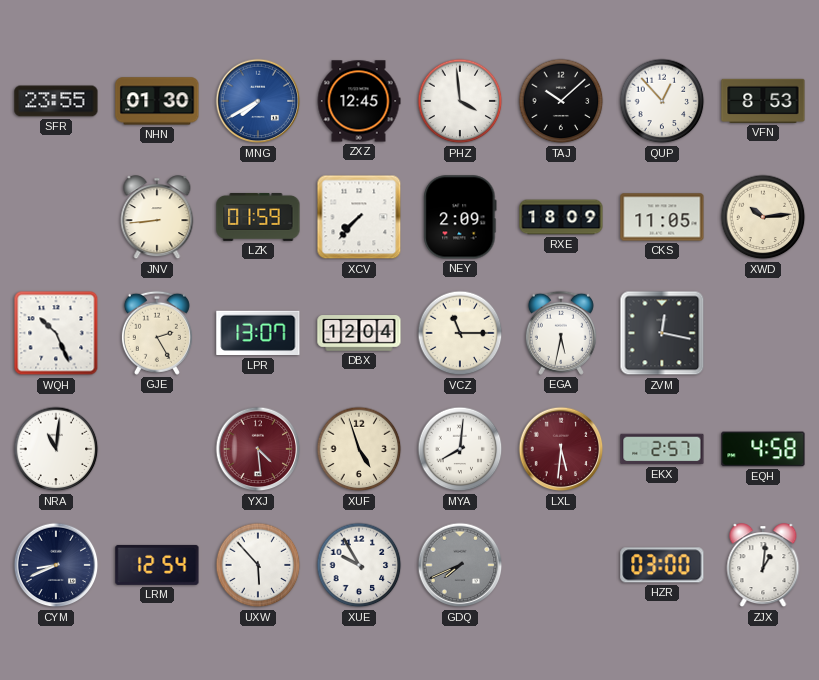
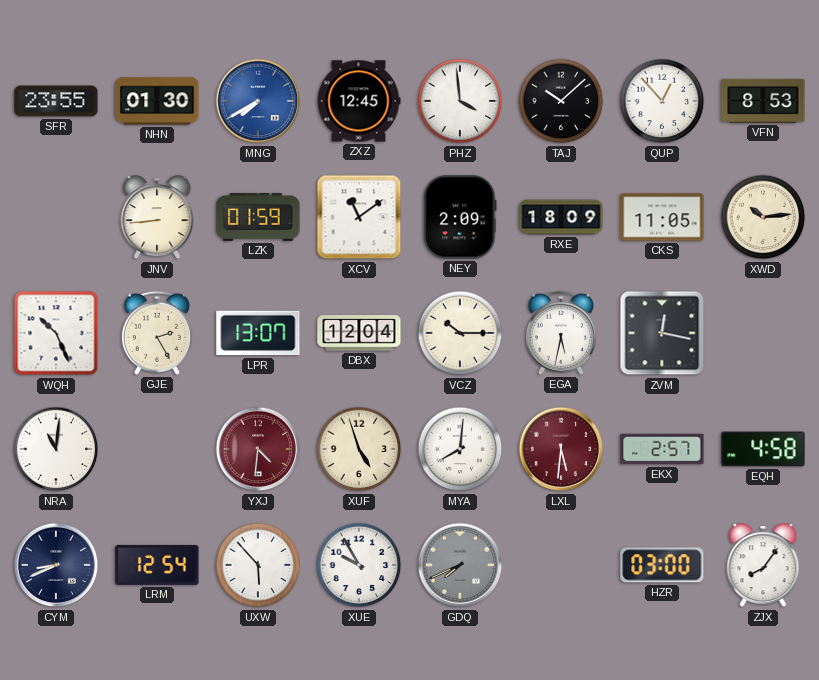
XCV: 7:37 -> 11:09
VCZ: 11:15 -> 10:15
YXJ: 4:29 -> 4:31
ZJX: 1:01 -> 8:06
